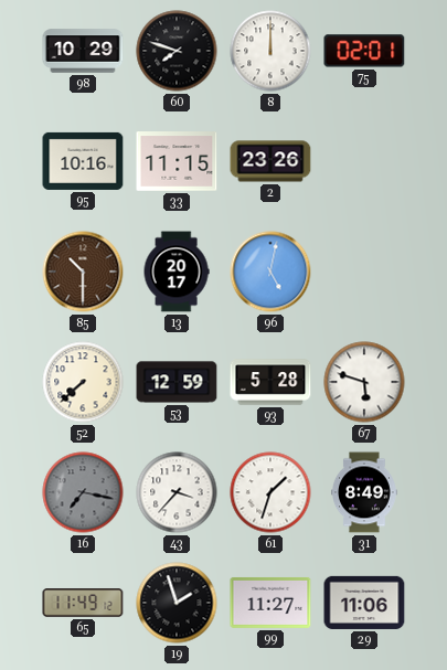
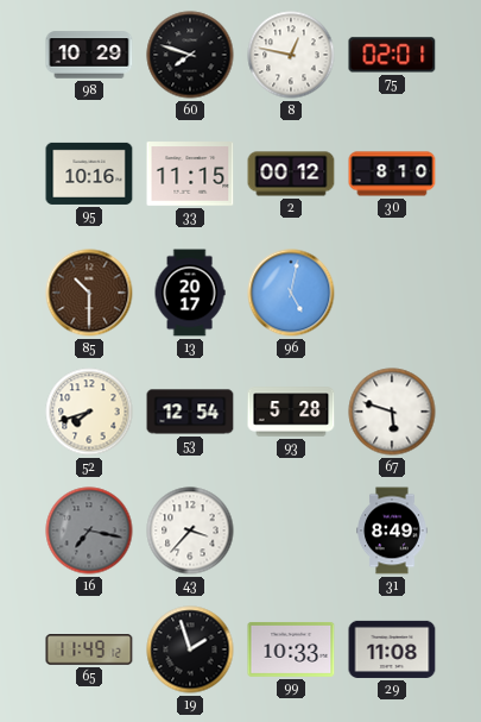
8: 12:00 -> 12:47
2: 23:26 -> 00:12
30: none -> 8:10
52: 7:38 -> 7:42
53: 12:59 -> 12:54
61: 1:33 -> none
99: 11:27 -> 10:33
29: 11:06 -> 11:08
